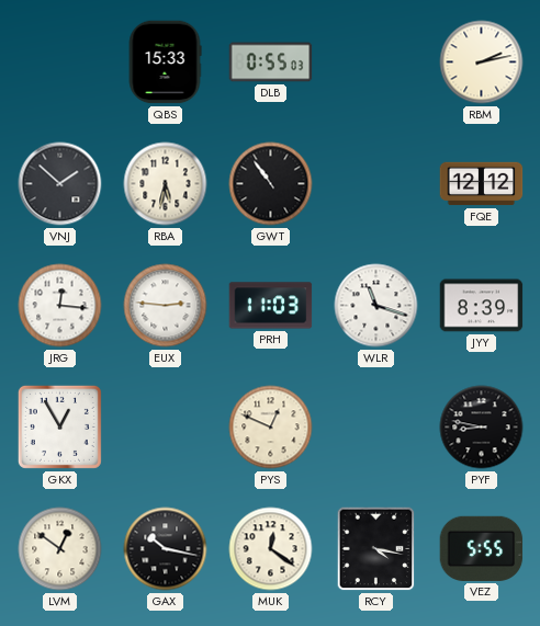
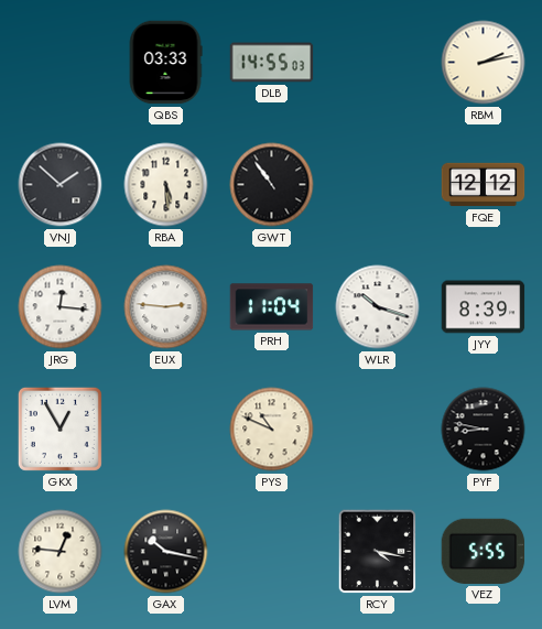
QBS: 15:33 -> 03:33
DLB: 0:55 -> 14:55
RBA: 5:32 -> 5:29
PRH: 11:03 -> 11:04
WLR: 11:18 -> 10:18
PYS: 12:49 -> 10:49
LVM: 12:51 -> 12:46
MUK: 12:21 -> none
